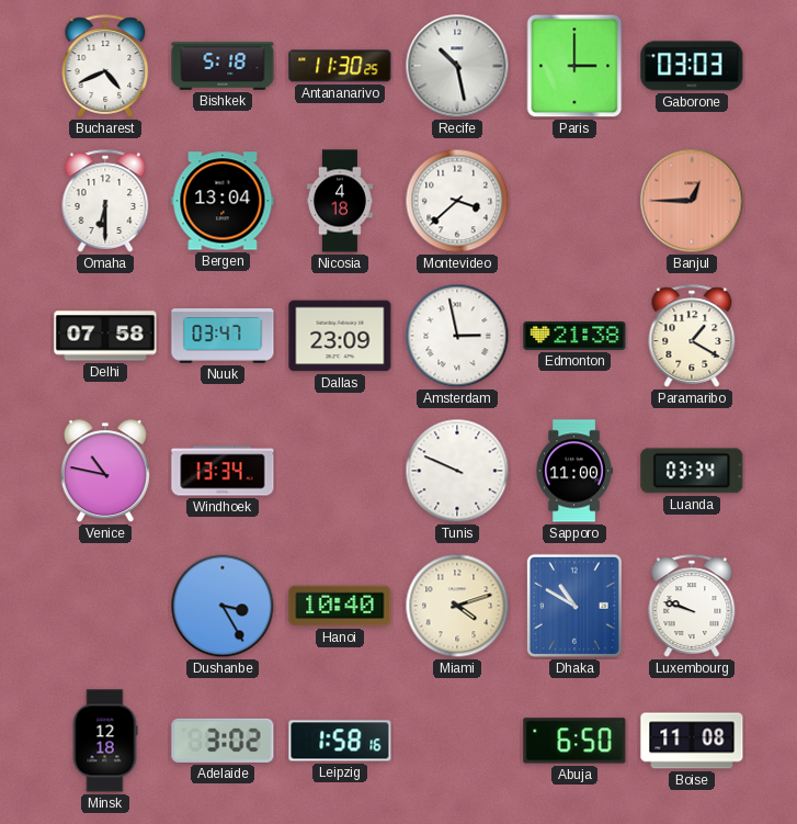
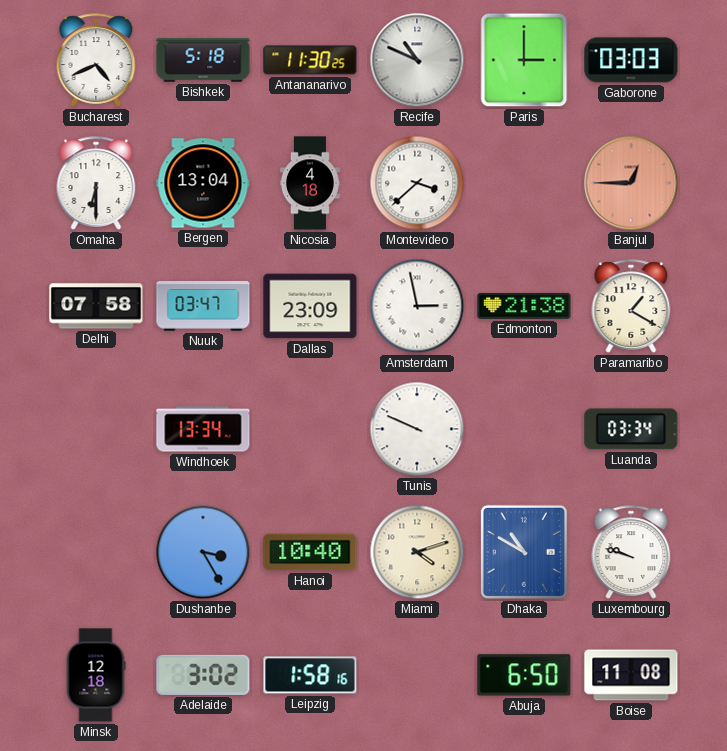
Recife: 10:28 -> 10:49
Venice: 10:47 -> none
Sapporo: 11:00 -> none
